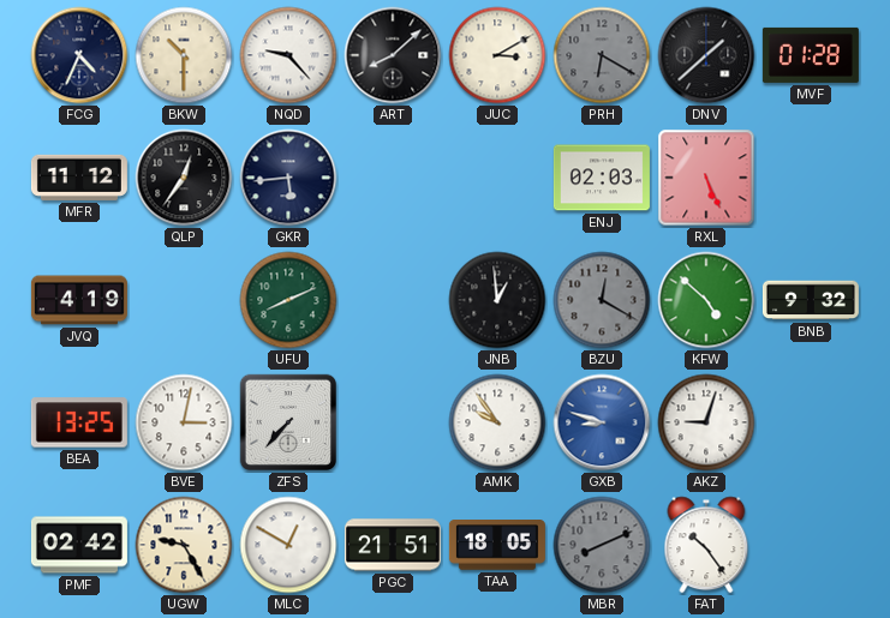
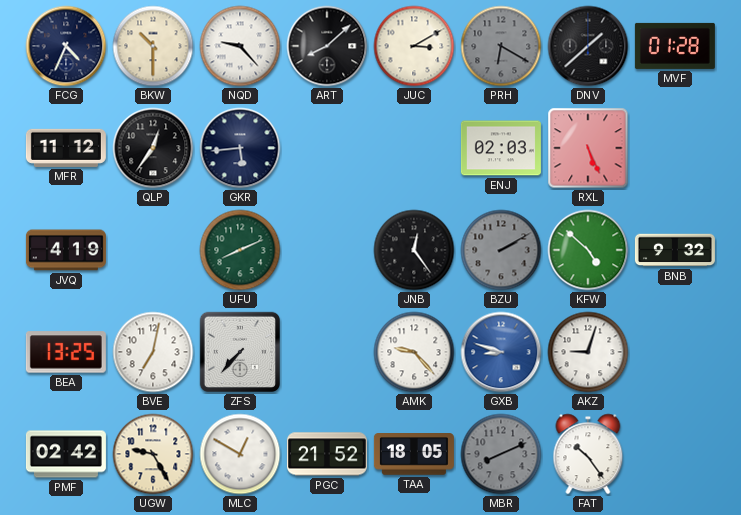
JNB: 12:59 -> 12:24
BZU: 12:20 -> 2:10
BVE: 3:02 -> 7:02
AMK: 9:54 -> 9:23
PGC: 21:51 -> 21:52
